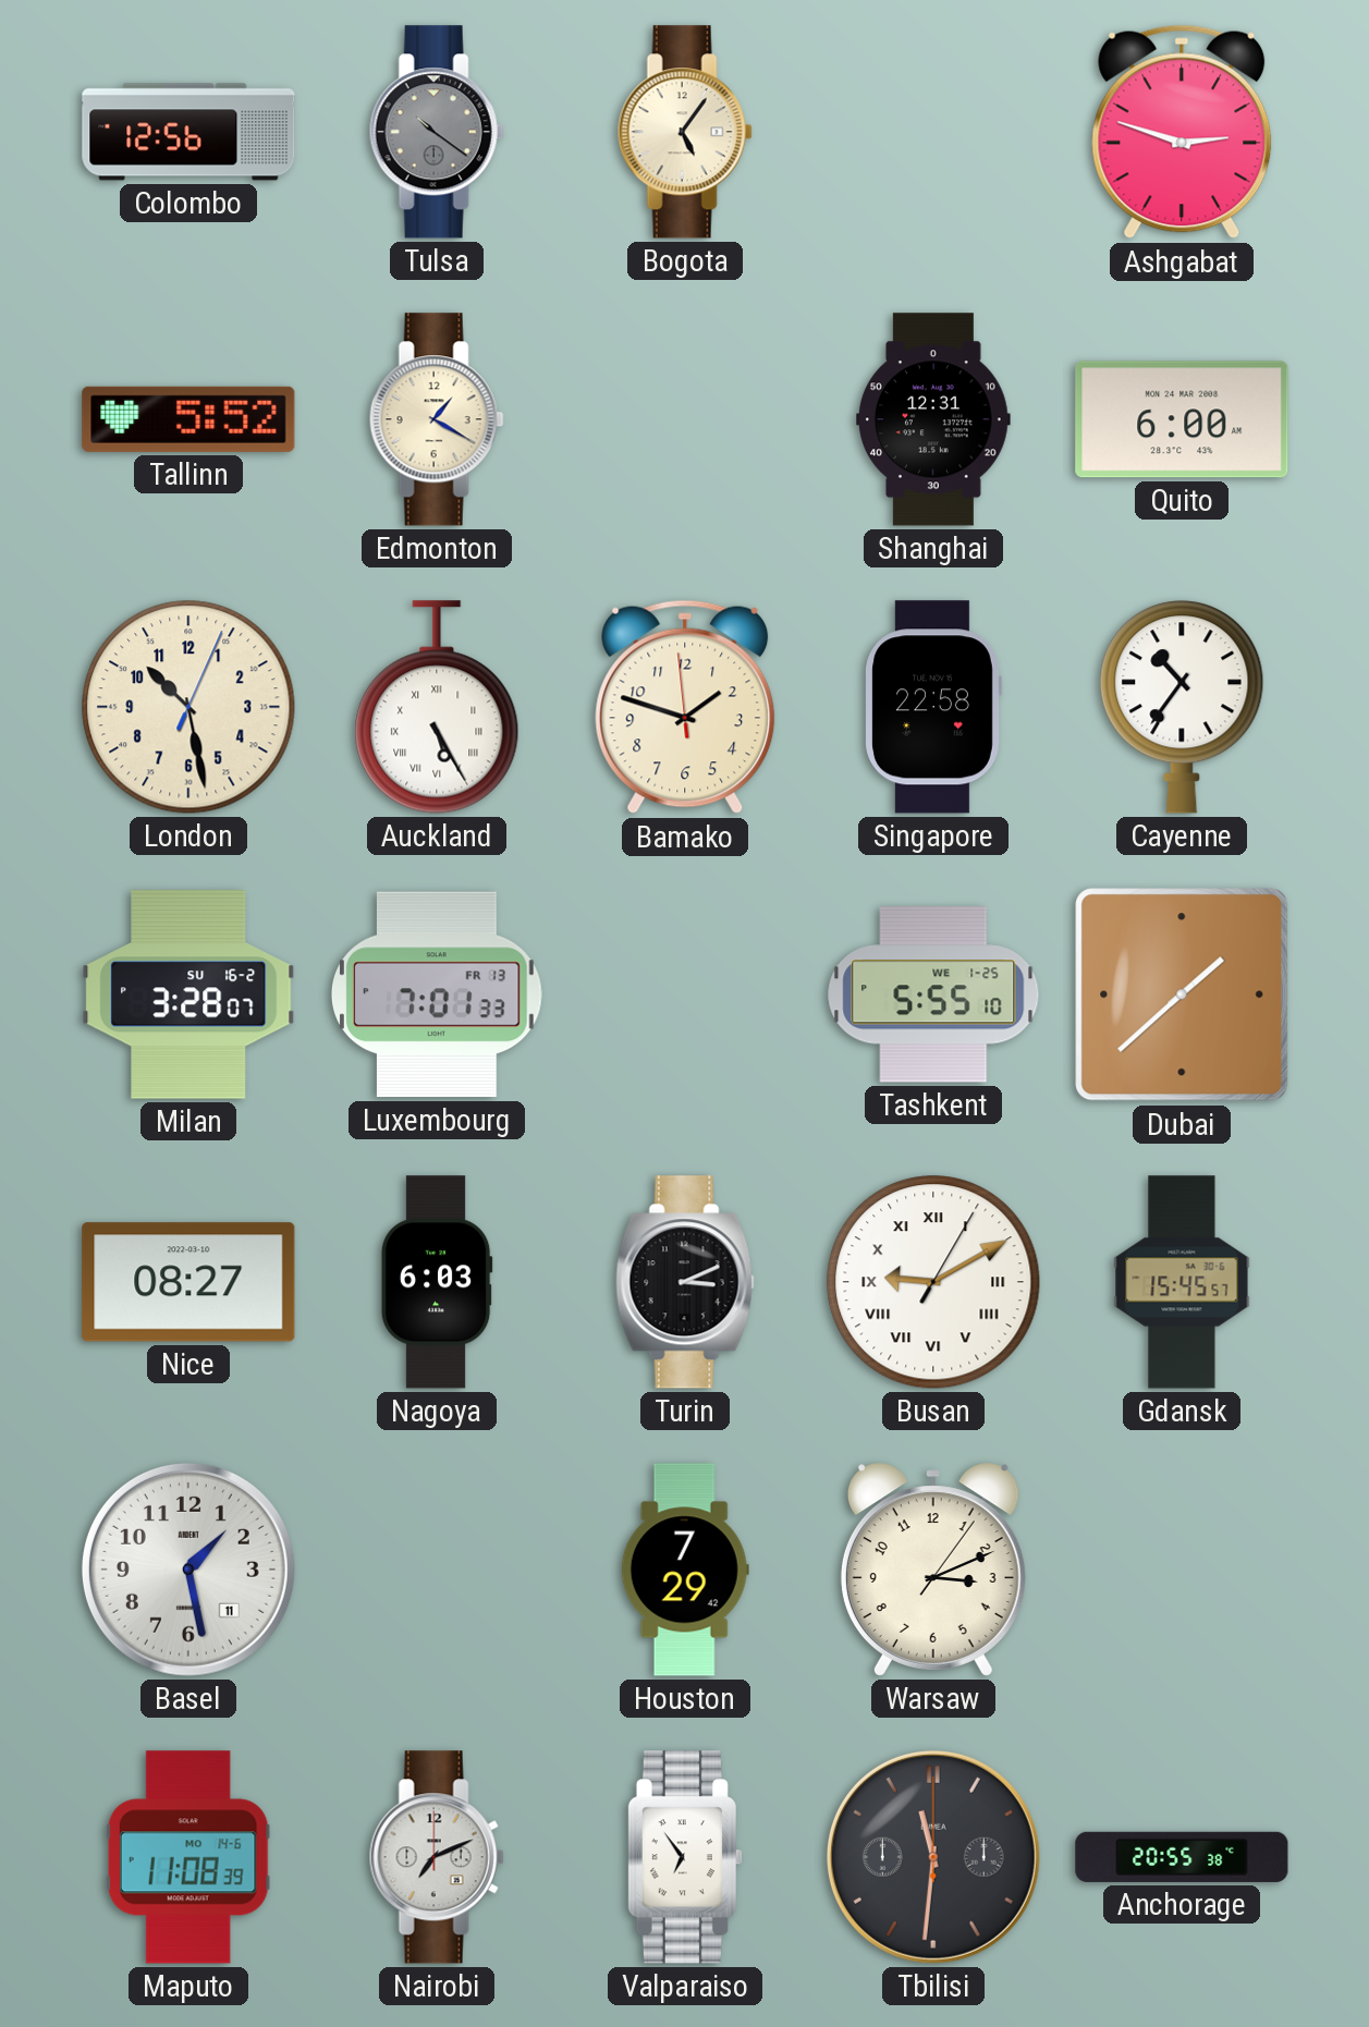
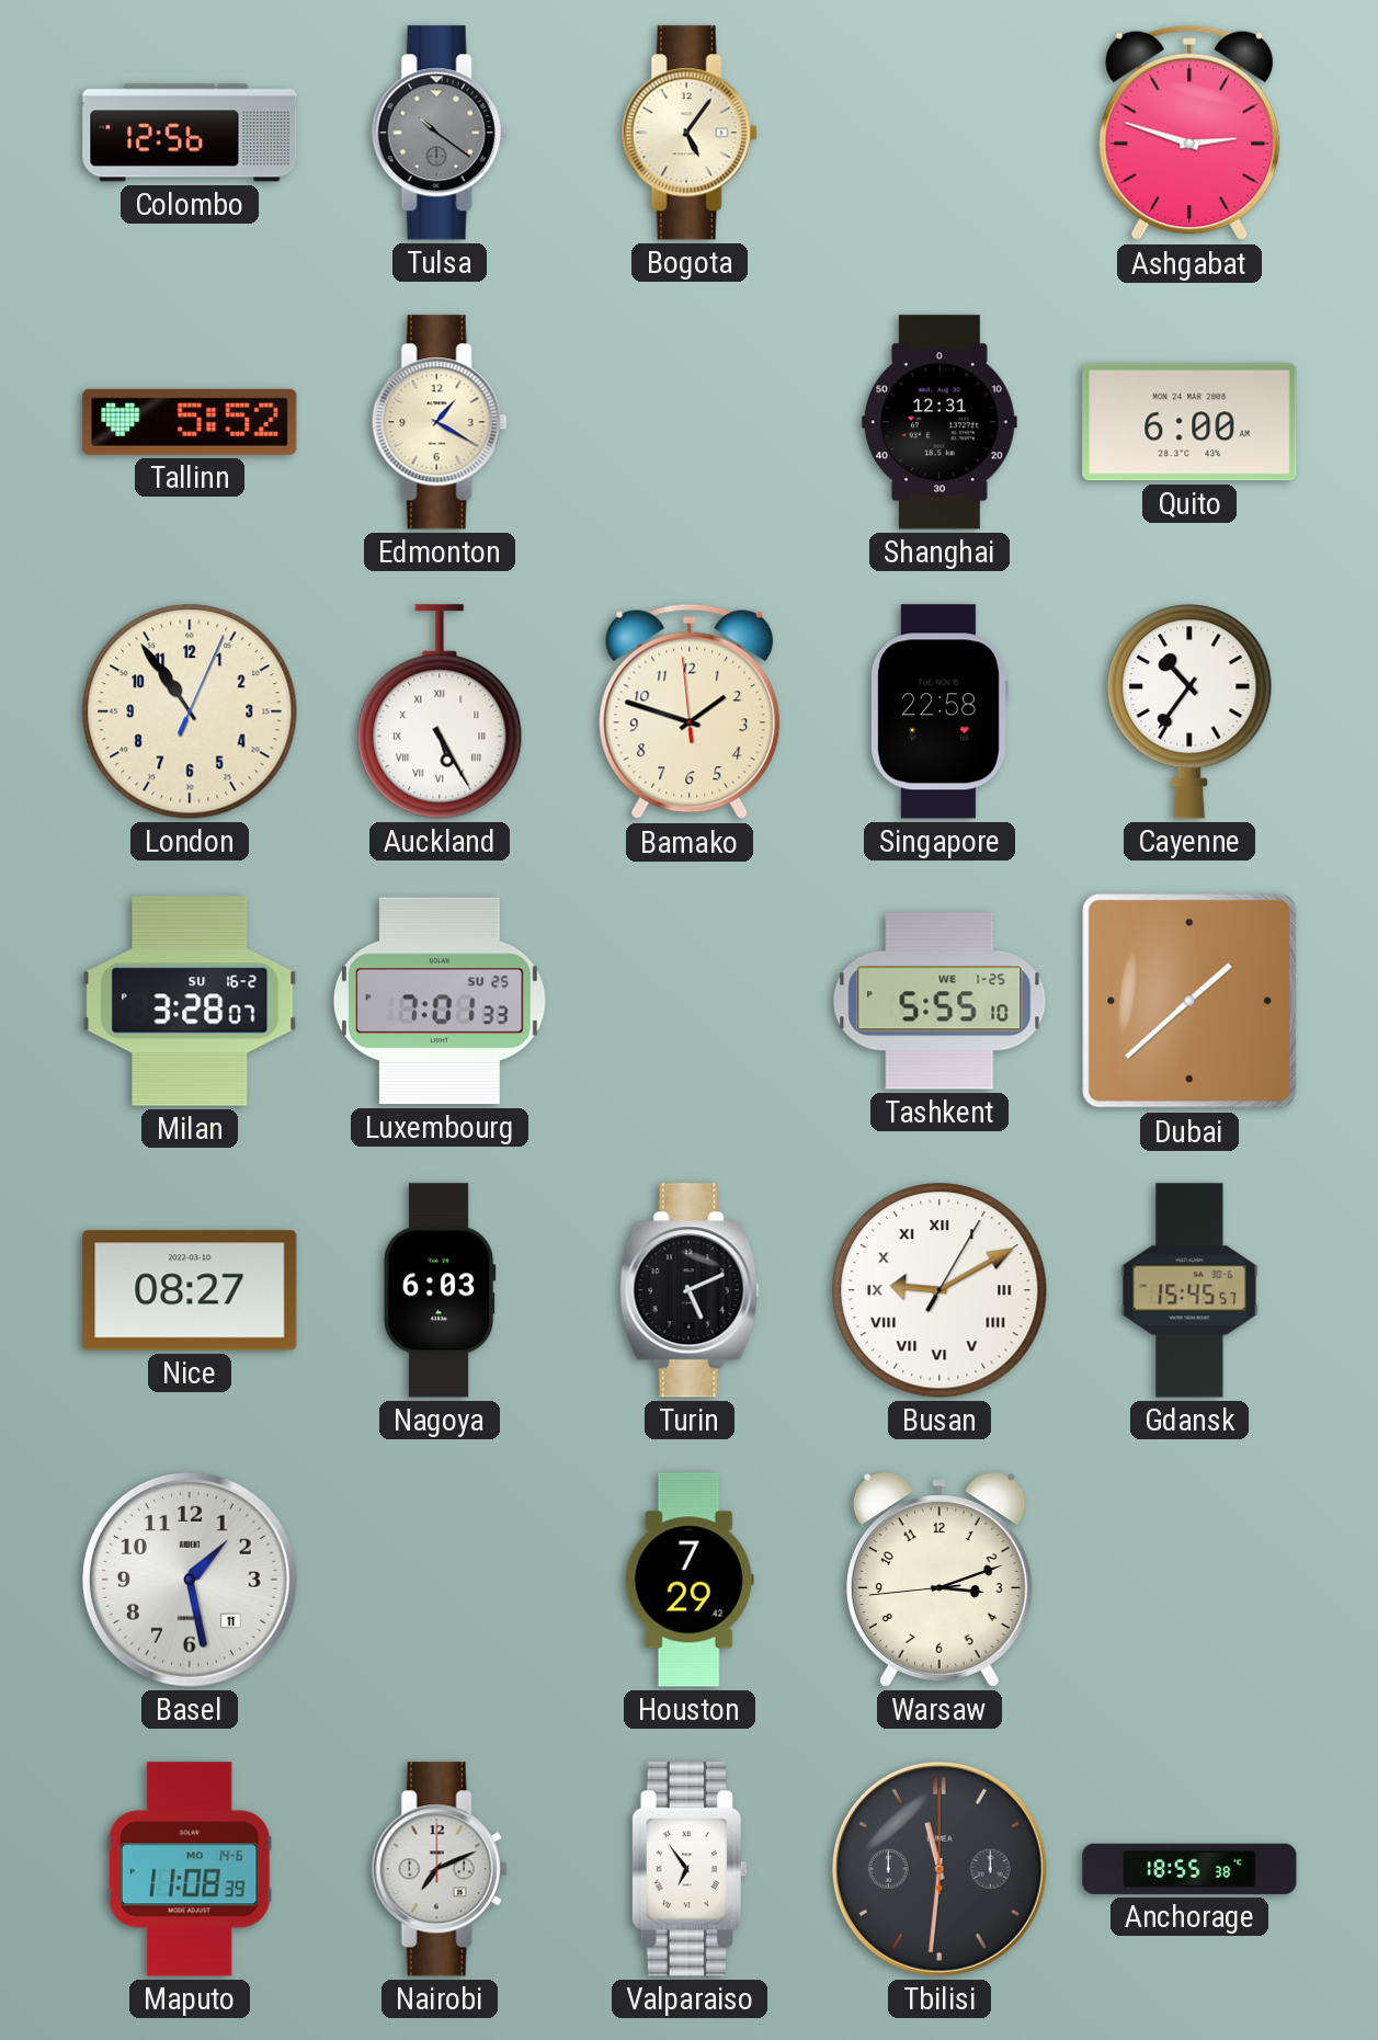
London: 10:28 -> 10:54
Luxembourg date: FR 13 -> SU 25
Turin: 3:11 -> 5:11
Warsaw: 3:11:06 -> 3:11:44
Anchorage: 20:55 -> 18:55
